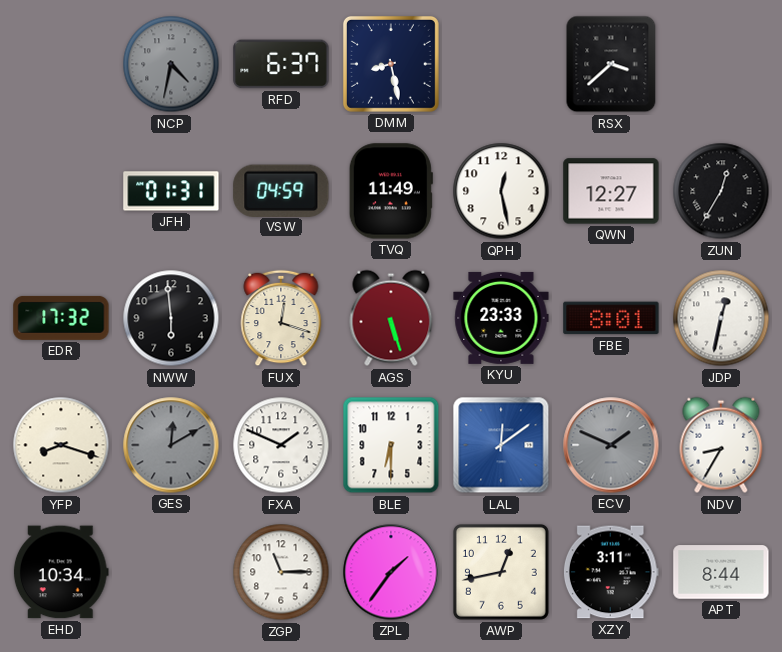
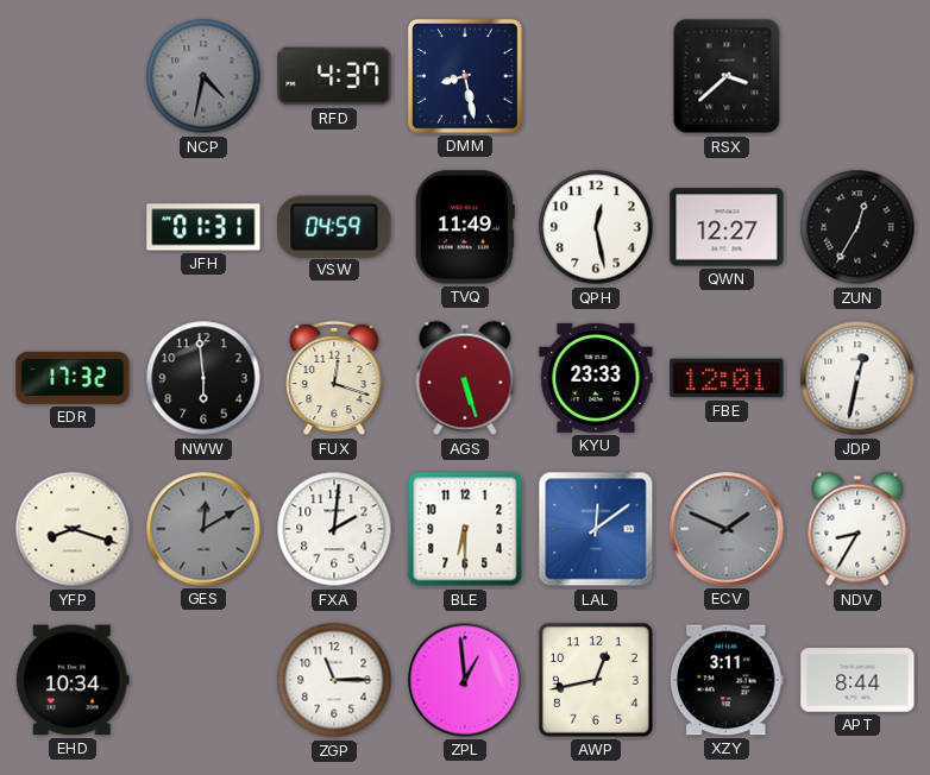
RFD: 6:37 -> 4:37
FBE: 8:01 -> 12:01
FXA: 1:49 -> 2:01
ZPL: 1:36 -> 12:59
